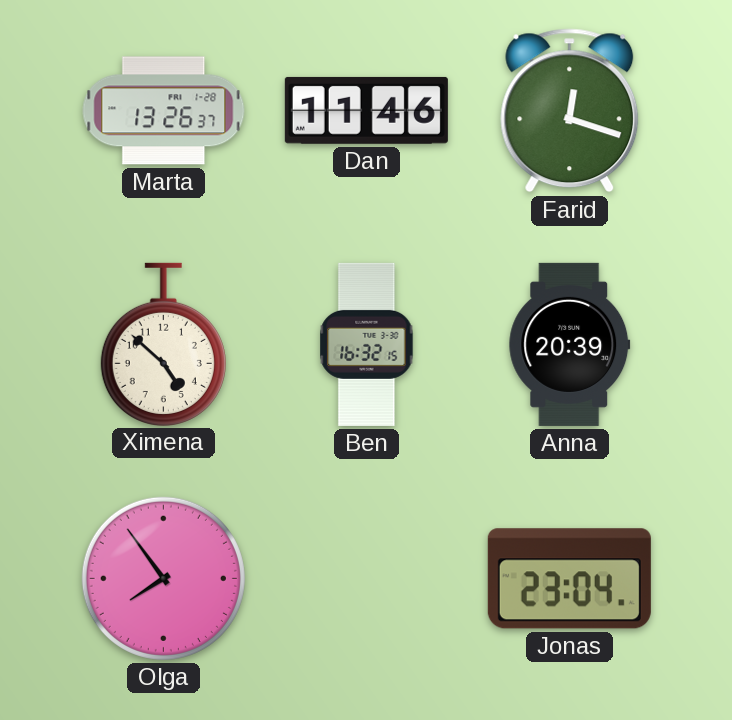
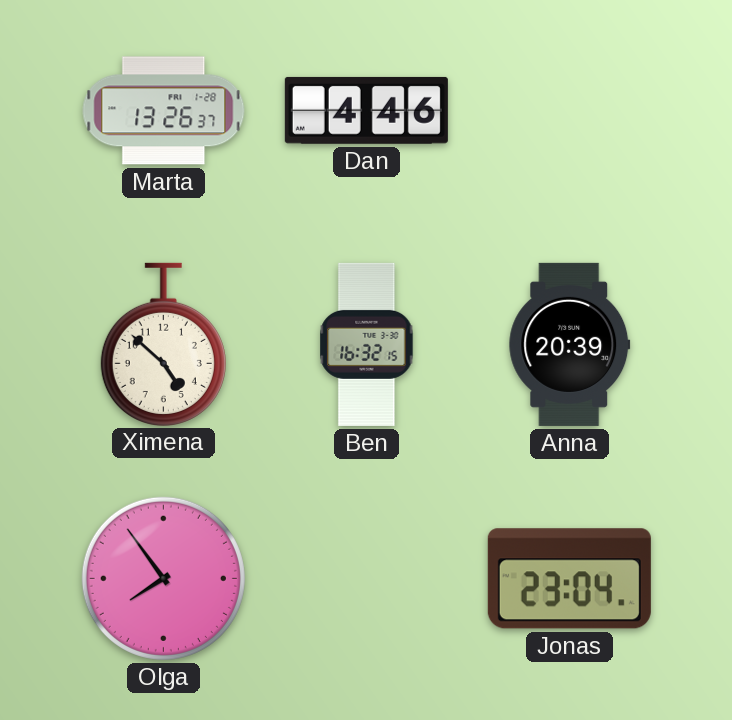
Dan: 11:46 -> 4:46
Farid: 12:18 -> none
